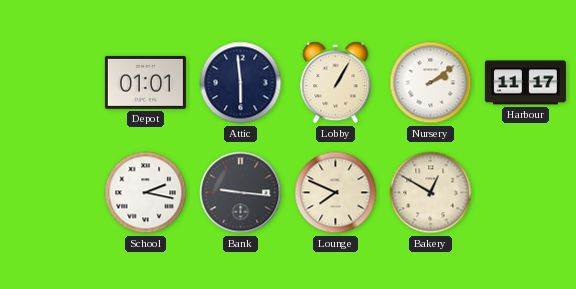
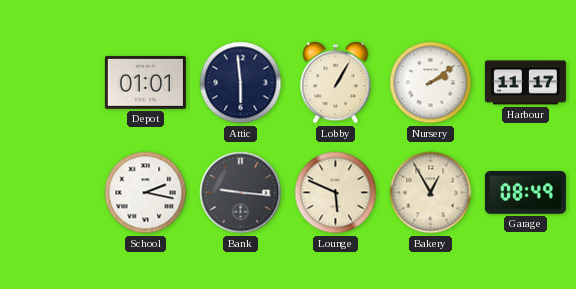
Lounge: 7:49 -> 5:49
Bakery: 12:50 -> 12:55
Garage: none -> 08:49
